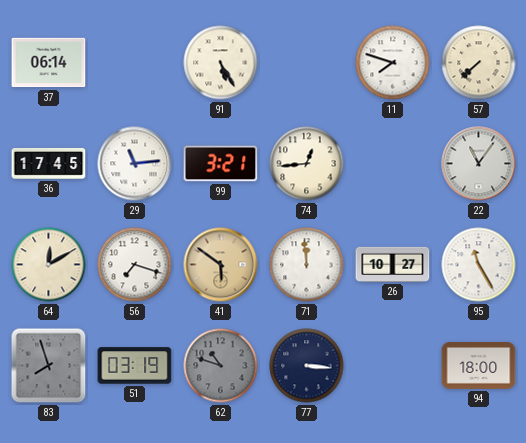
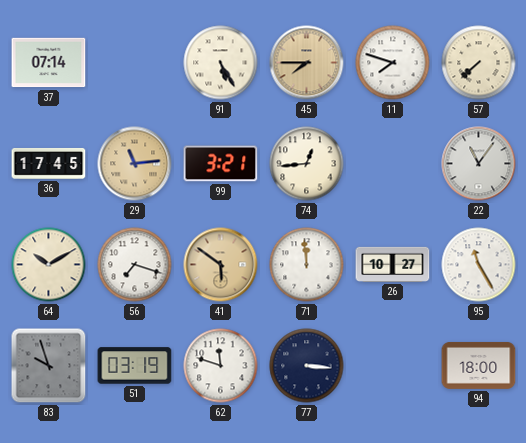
37: 06:14 -> 07:14
45: none -> 7:45
29 dial: white -> champagne
64: 12:10 -> 10:10
83: 7:57 -> 9:57
62: 10:48 -> 11:48
62 dial: grey -> white
